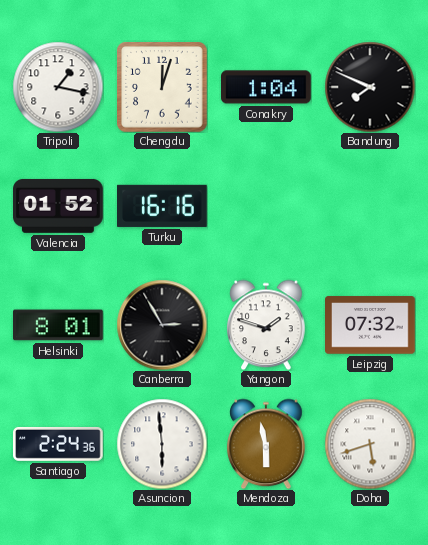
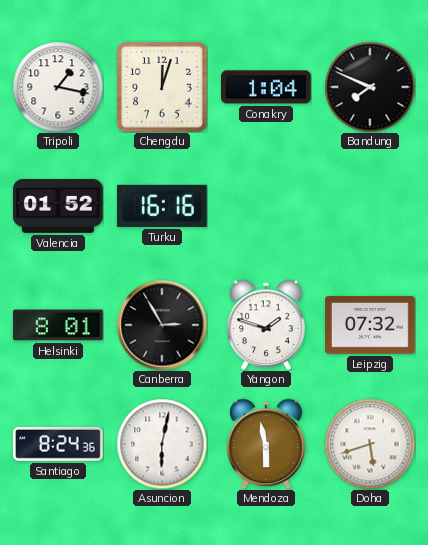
Santiago: 2:24 -> 8:24
Asuncion: 5:59 -> 6:02
